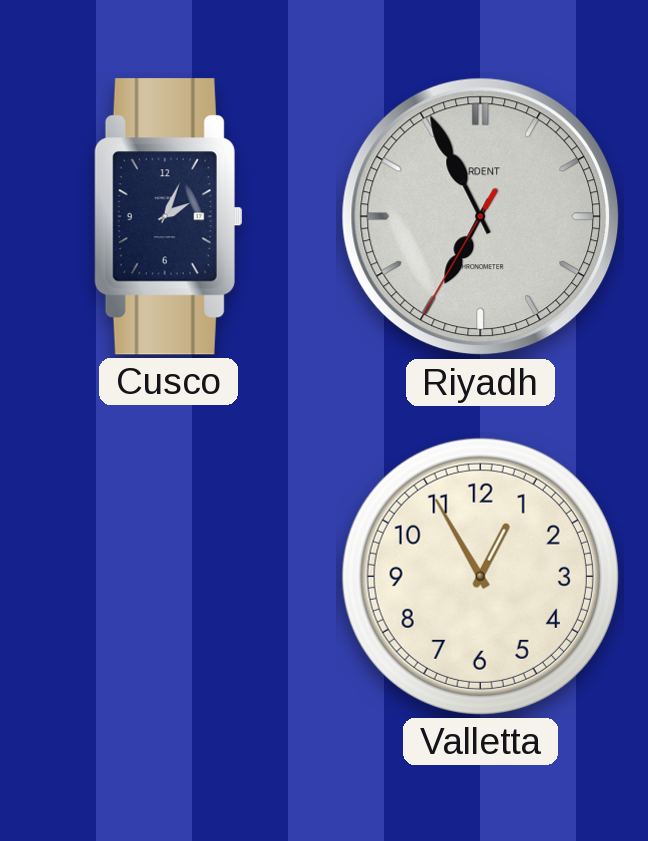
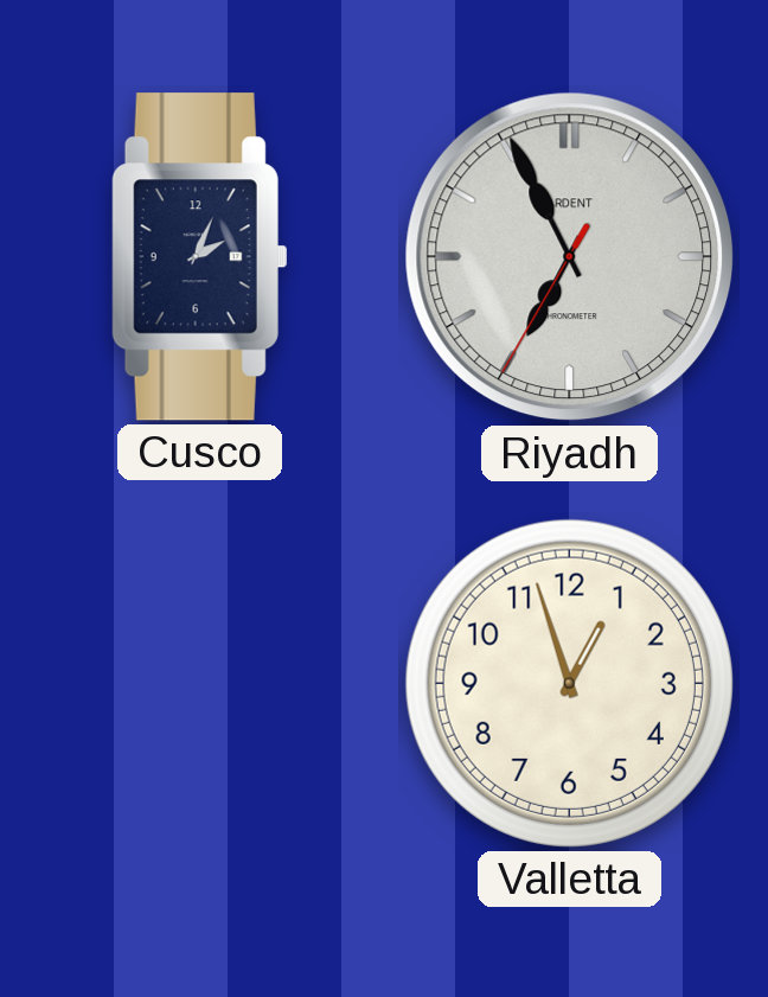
Valletta: 12:55 -> 12:57
